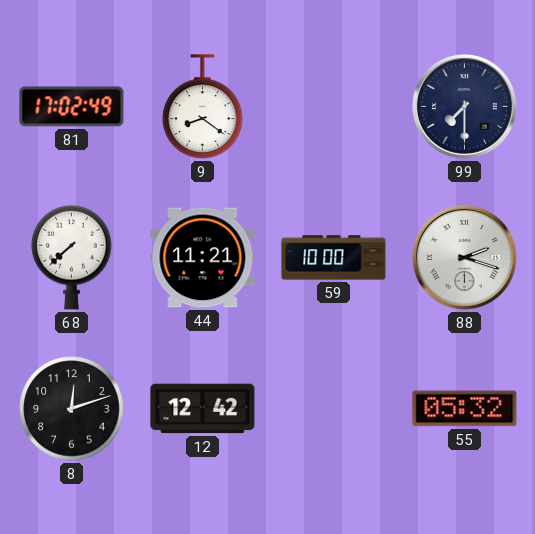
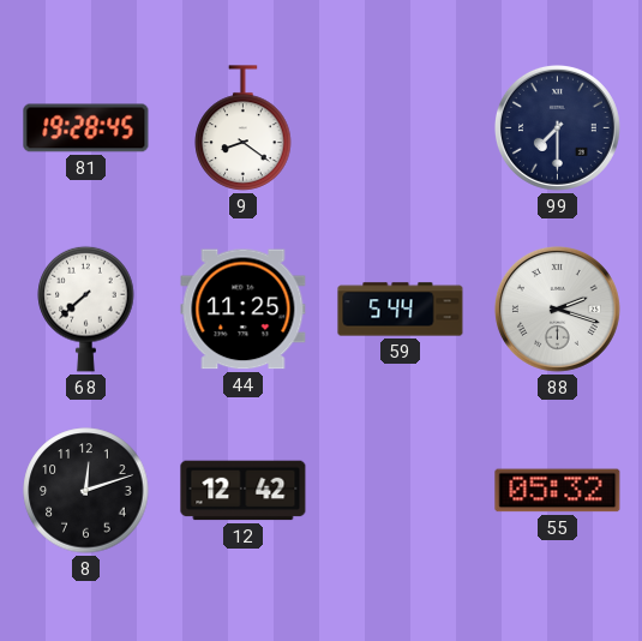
81: 17:02 -> 19:28
44: 11:21 -> 11:25
59: 10:00 -> 5:44
